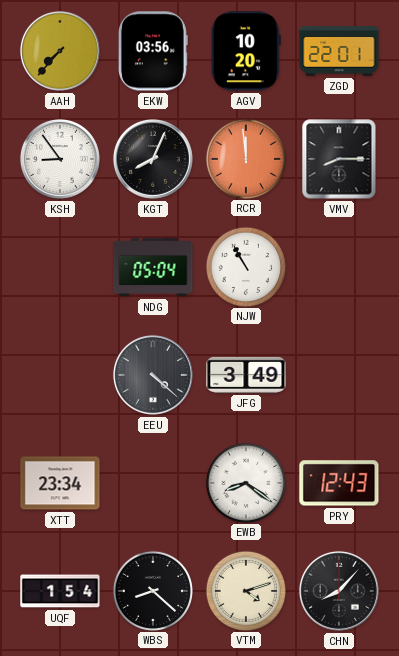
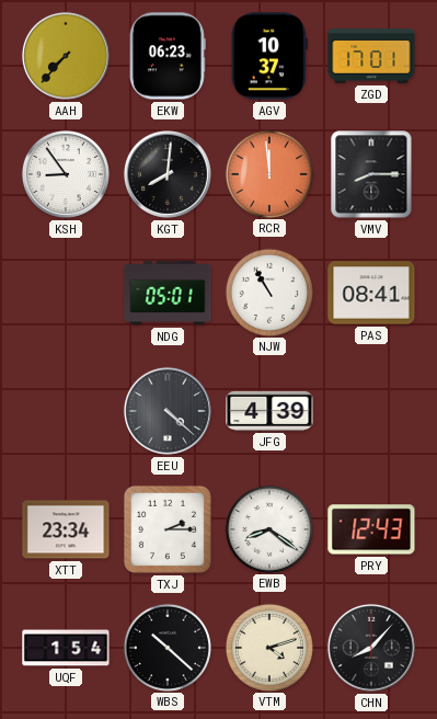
EKW: 03:56 -> 06:23
AGV: 10:20 -> 10:37
ZGD: 22:01 -> 17:01
KGT: 8:04 -> 8:01
NDG: 05:04 -> 05:01
PAS: none -> 08:41
JFG: 3:49 -> 4:39
TXJ: none -> 2:15
WBS: 8:22 -> 10:22
